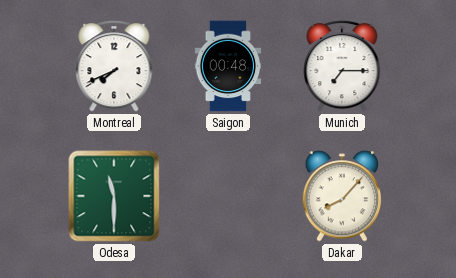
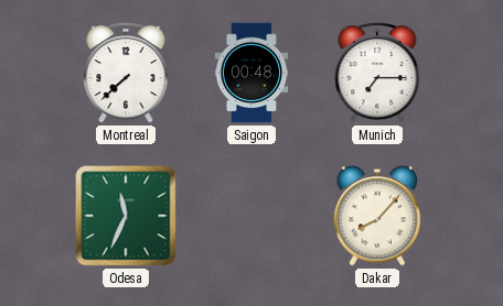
Montreal: 7:41 -> 7:38
Odesa: 11:30 -> 11:34
